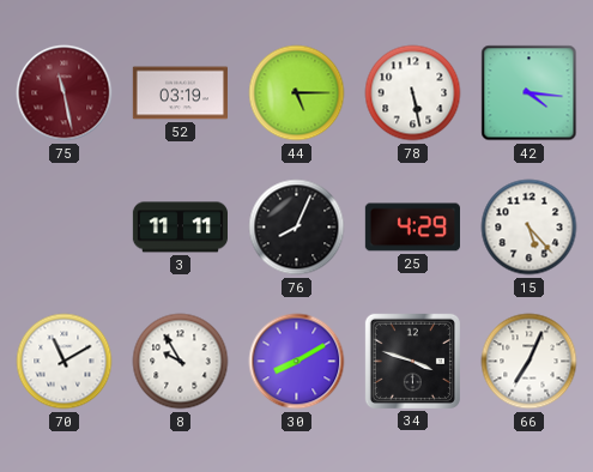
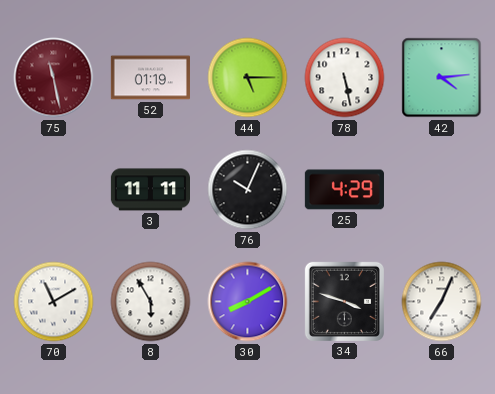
52: 03:19 -> 01:19
42: 4:16 -> 4:14
76: 8:04 -> 10:04
15: 5:23 -> none
8: 9:55 -> 5:55
